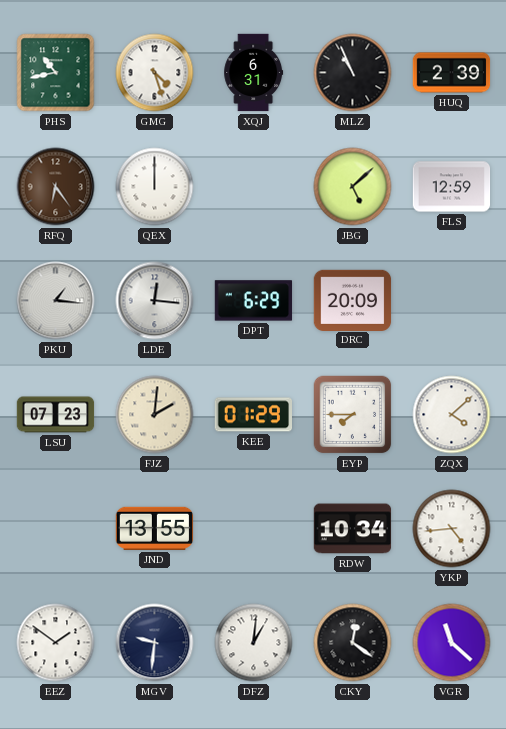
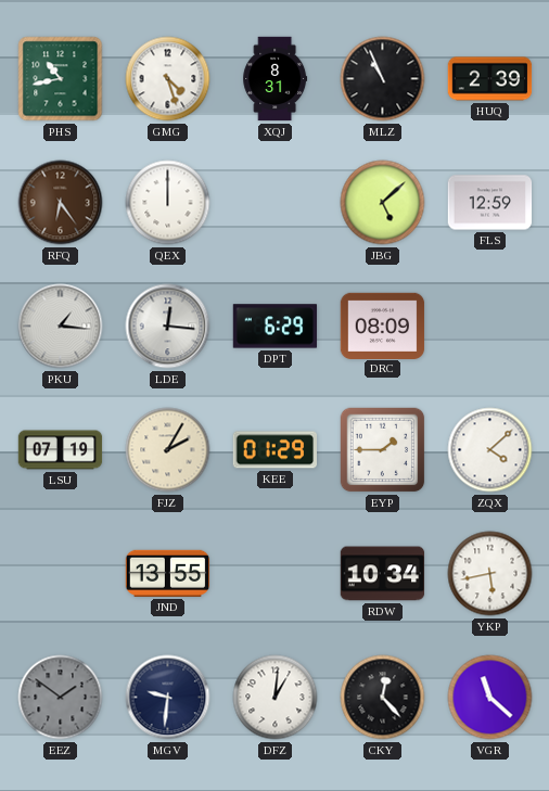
XQJ: 6:31 -> 8:31
DRC: 20:09 -> 08:09
LSU: 07:23 -> 07:19
FJZ: 2:01 -> 2:05
EYP: 7:45 -> 1:45
YKP: 4:44 -> 5:43
EEZ dial: white -> grey
CKY: 12:21 -> 12:23
